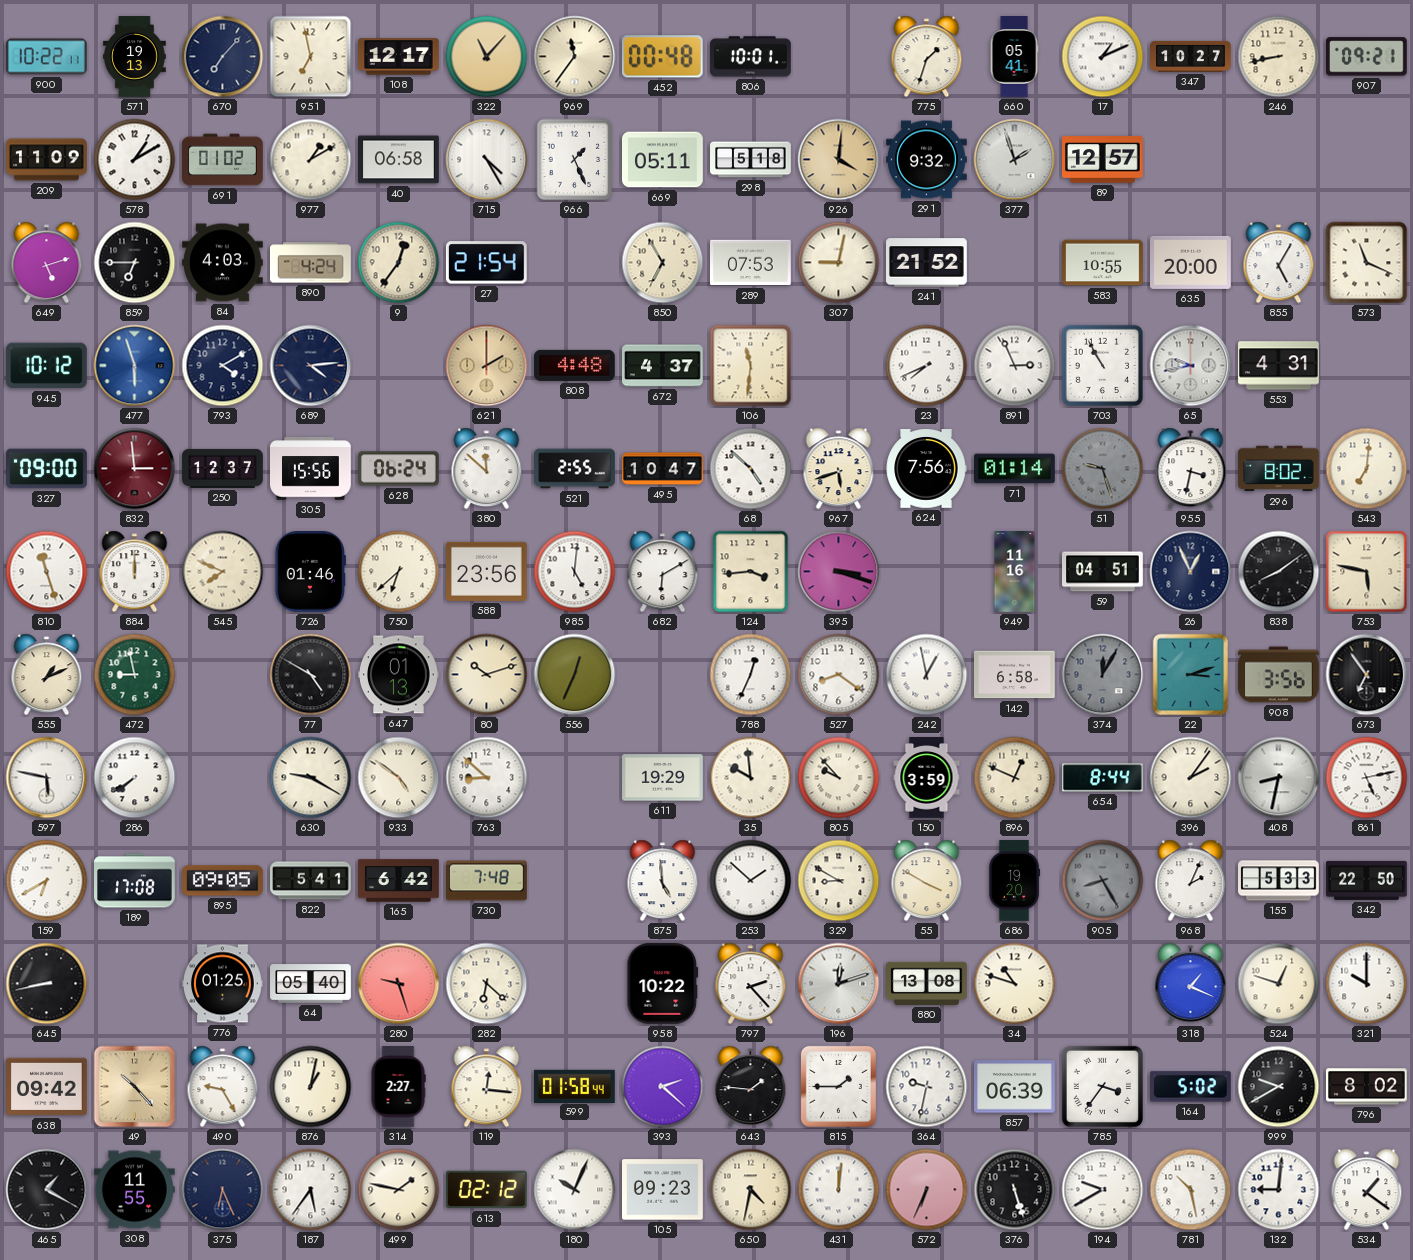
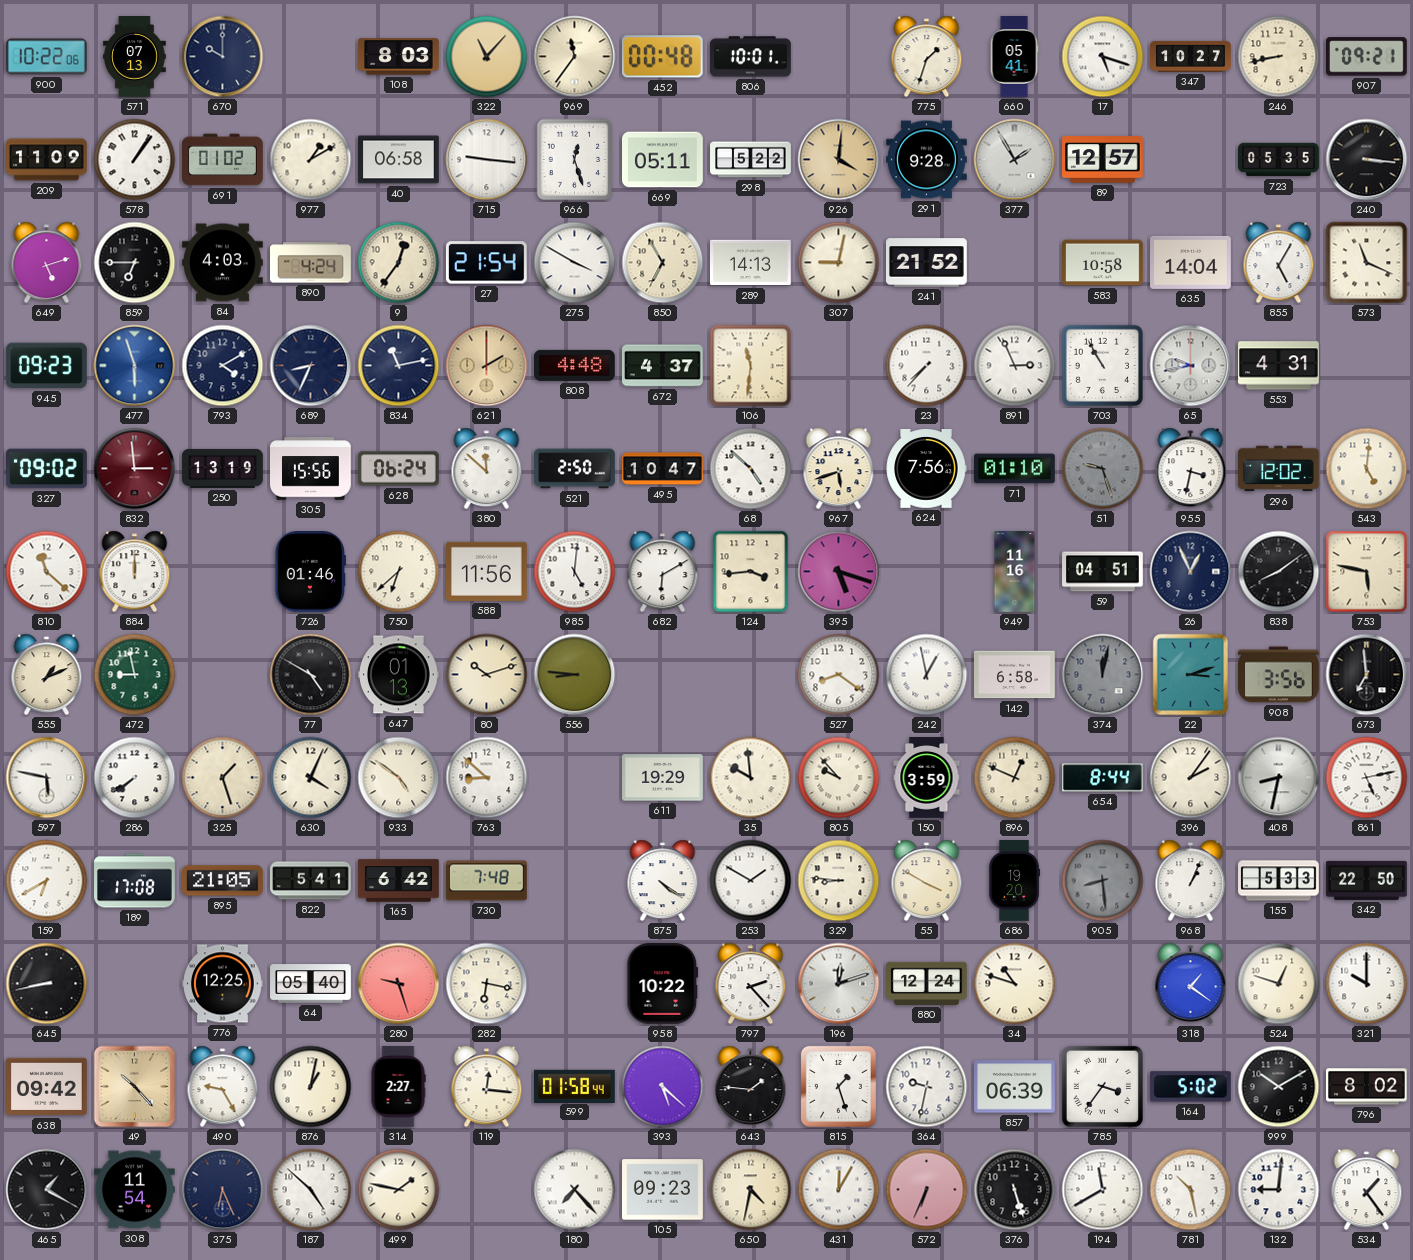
900: 10:22:11 -> 10:22:06
571: 19:13 -> 07:13
670: 7:07 -> 10:00
951: 6:58 -> none
108: 12:17 -> 8:03
17: 1:11 -> 5:18
578: 1:10 -> 1:06
715: 4:25 -> 9:16
966: 1:26 -> 12:27
298: 5:18 -> 5:22
291: 9:32 -> 9:28
377: 1:57 -> 1:55
723: none -> 05:35
240: none -> 3:16
275: none -> 3:50
289: 07:53 -> 14:13
583: 10:55 -> 10:58
635: 20:00 -> 14:04
945: 10:12 -> 09:23
689: 4:14 -> 8:34
834: none -> 11:13
23: 7:41 -> 7:37
327: 09:00 -> 09:02
250: 12:37 -> 13:19
521: 2:55 -> 2:50
71: 01:14 -> 01:10
296: 8:02 -> 12:02
543: 7:01 -> 5:01
810: 11:27 -> 11:22
545: 7:49 -> none
588: 23:56 -> 11:56
395: 3:18 -> 5:18
556: 12:34 -> 8:46
788: 12:34 -> none
374: 12:05 -> 12:02
673: 6:54 -> 6:59
325: none -> 1:27
630: 9:20 -> 4:04
895: 09:05 -> 21:05
875: 4:59 -> 4:21
253: 1:52 -> 1:50
329: 8:50 -> 8:46
905: 8:25 -> 8:29
968: 2:04 -> 1:04
776: 01:25 -> 12:25
282: 6:22 -> 6:17
880: 13:08 -> 12:24
318: 1:19 -> 1:21
393: 2:22 -> 5:22
815: 1:45 -> 1:27
999: 9:40 -> 10:10
308: 11:55 -> 11:54
187: 5:36 -> 4:52
613: 02:12 -> none
180: 10:04 -> 7:23
431: 12:01 -> 12:05
194: 9:40 -> 11:40
534: 1:21 -> 1:24
